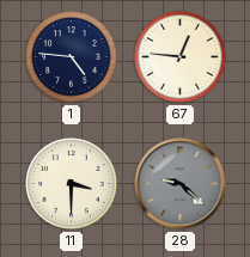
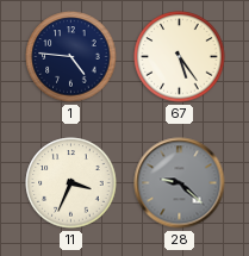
67: 12:46 -> 5:24
11: 3:30 -> 3:34
